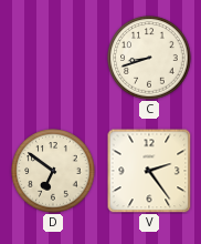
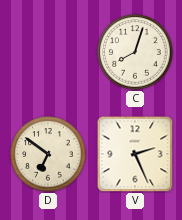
C: 8:42 -> 8:03
V: 2:24 -> 2:26
